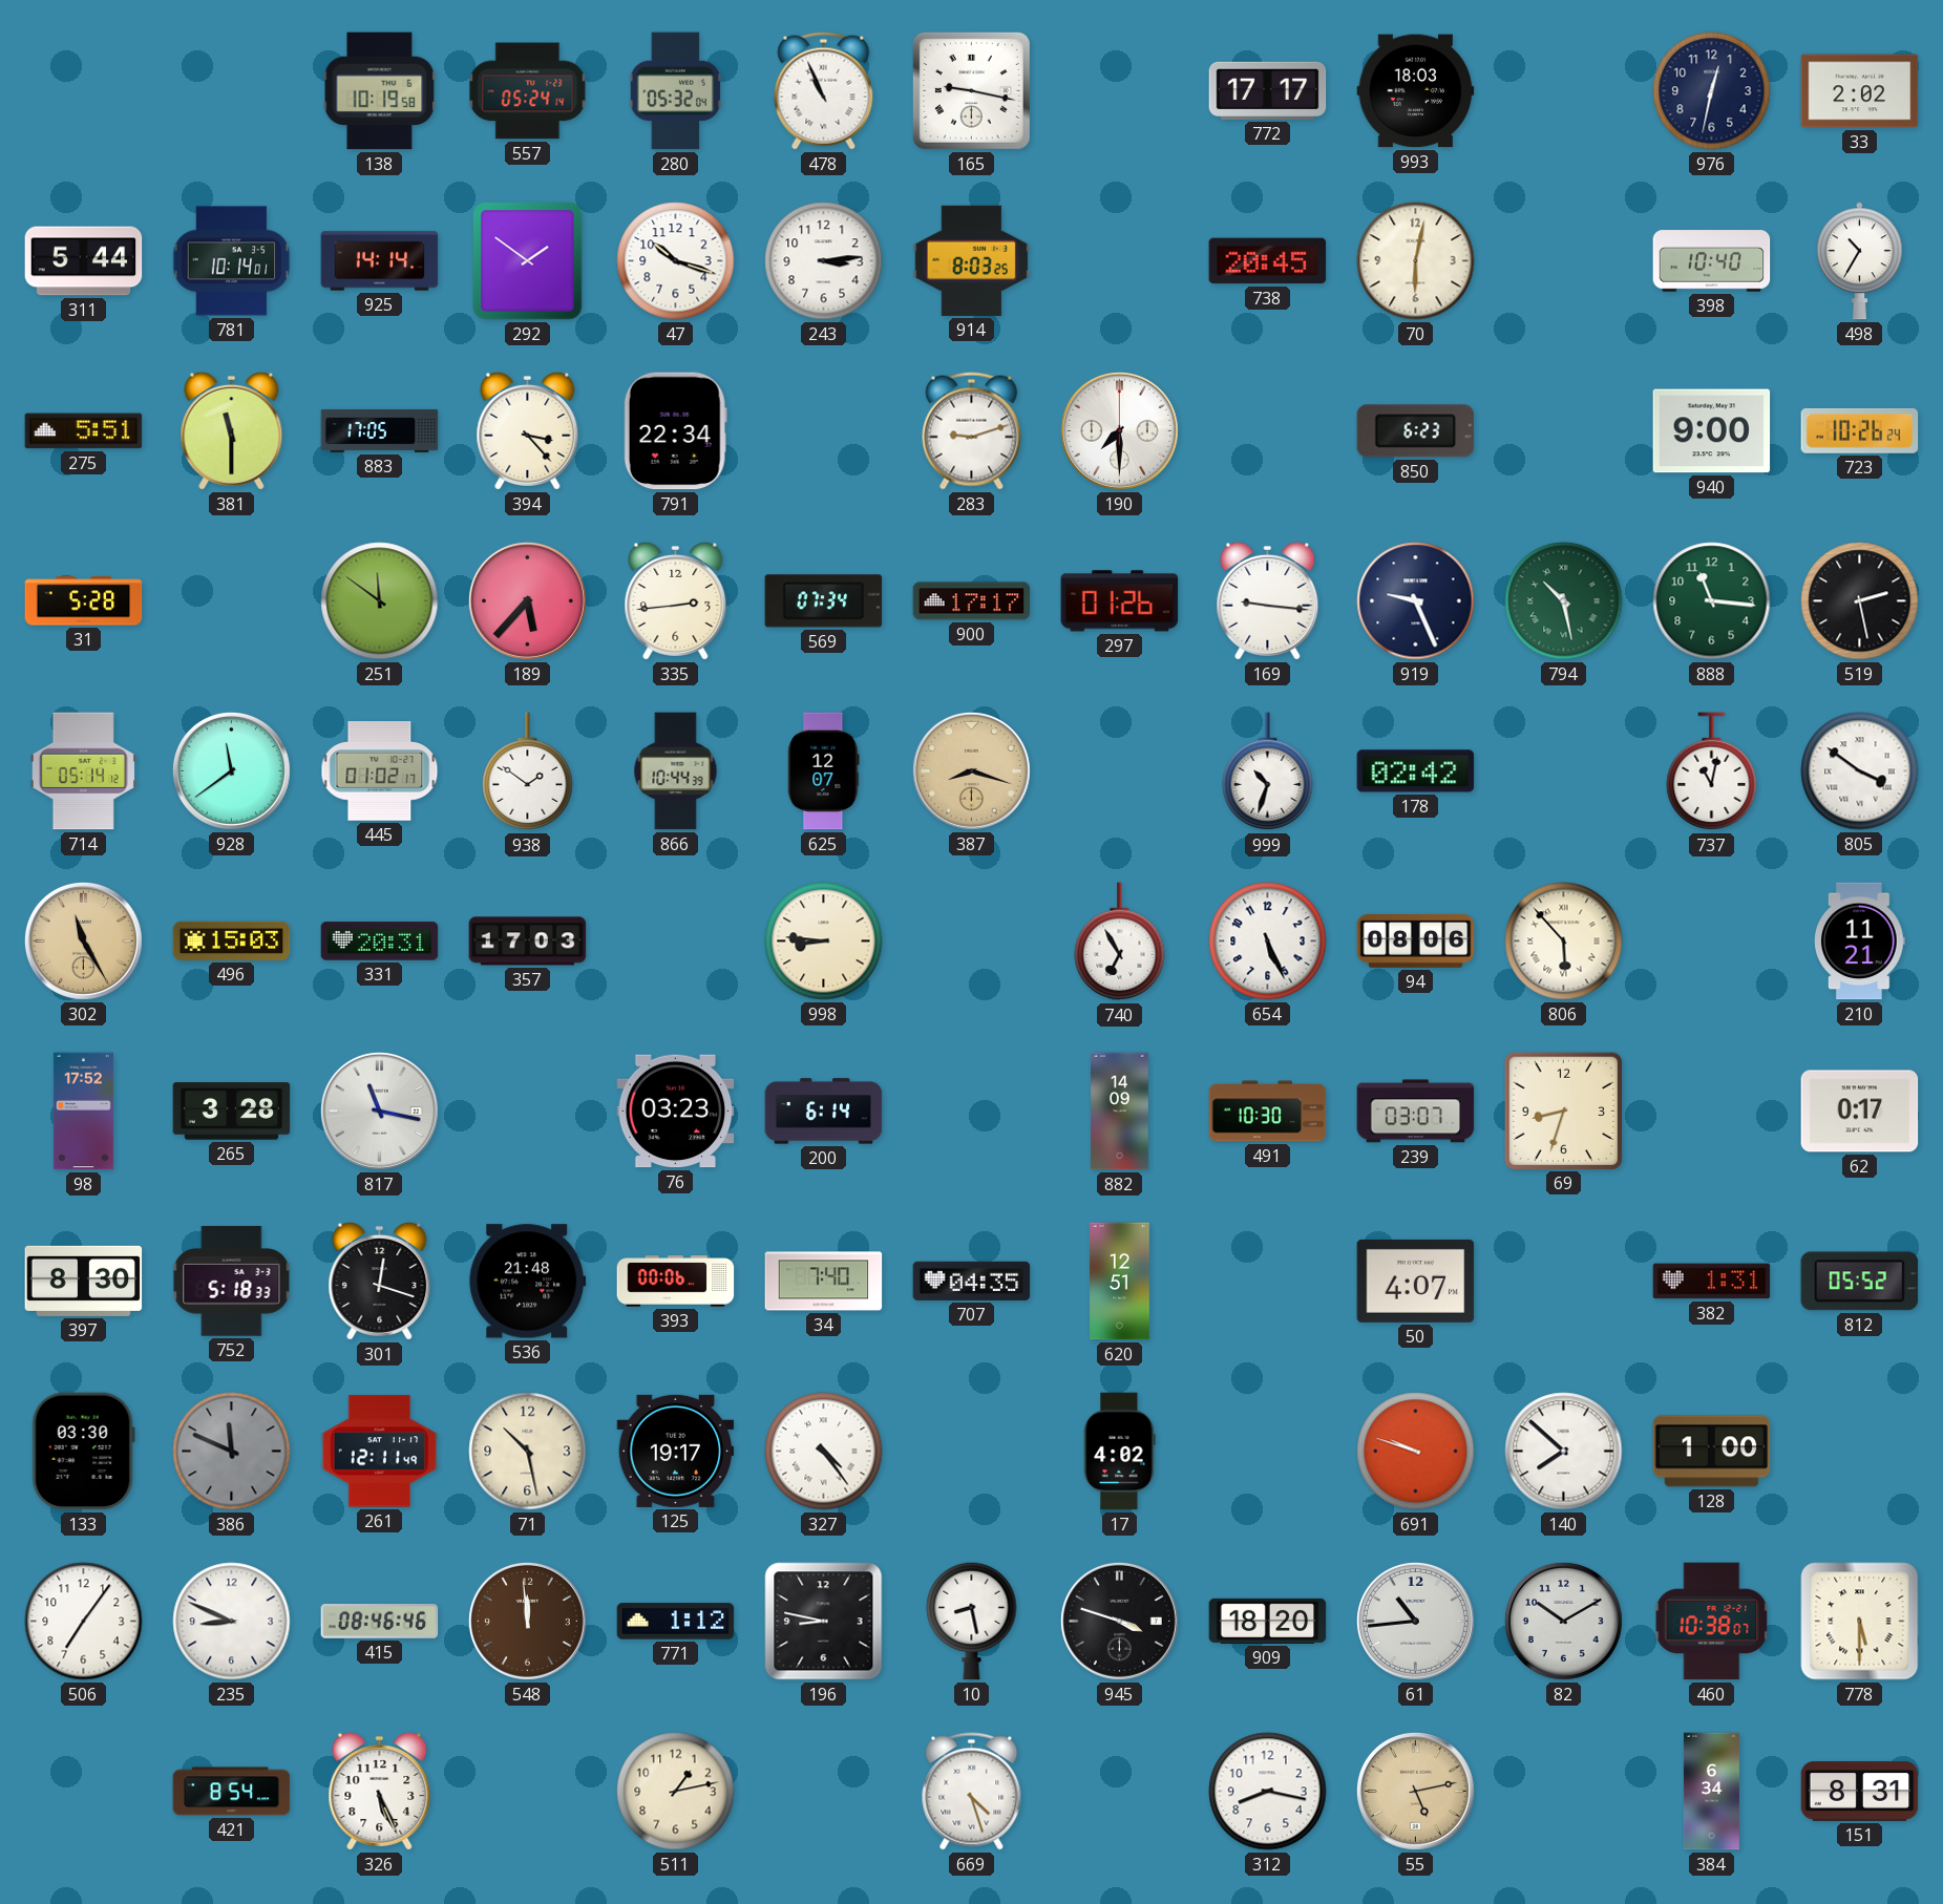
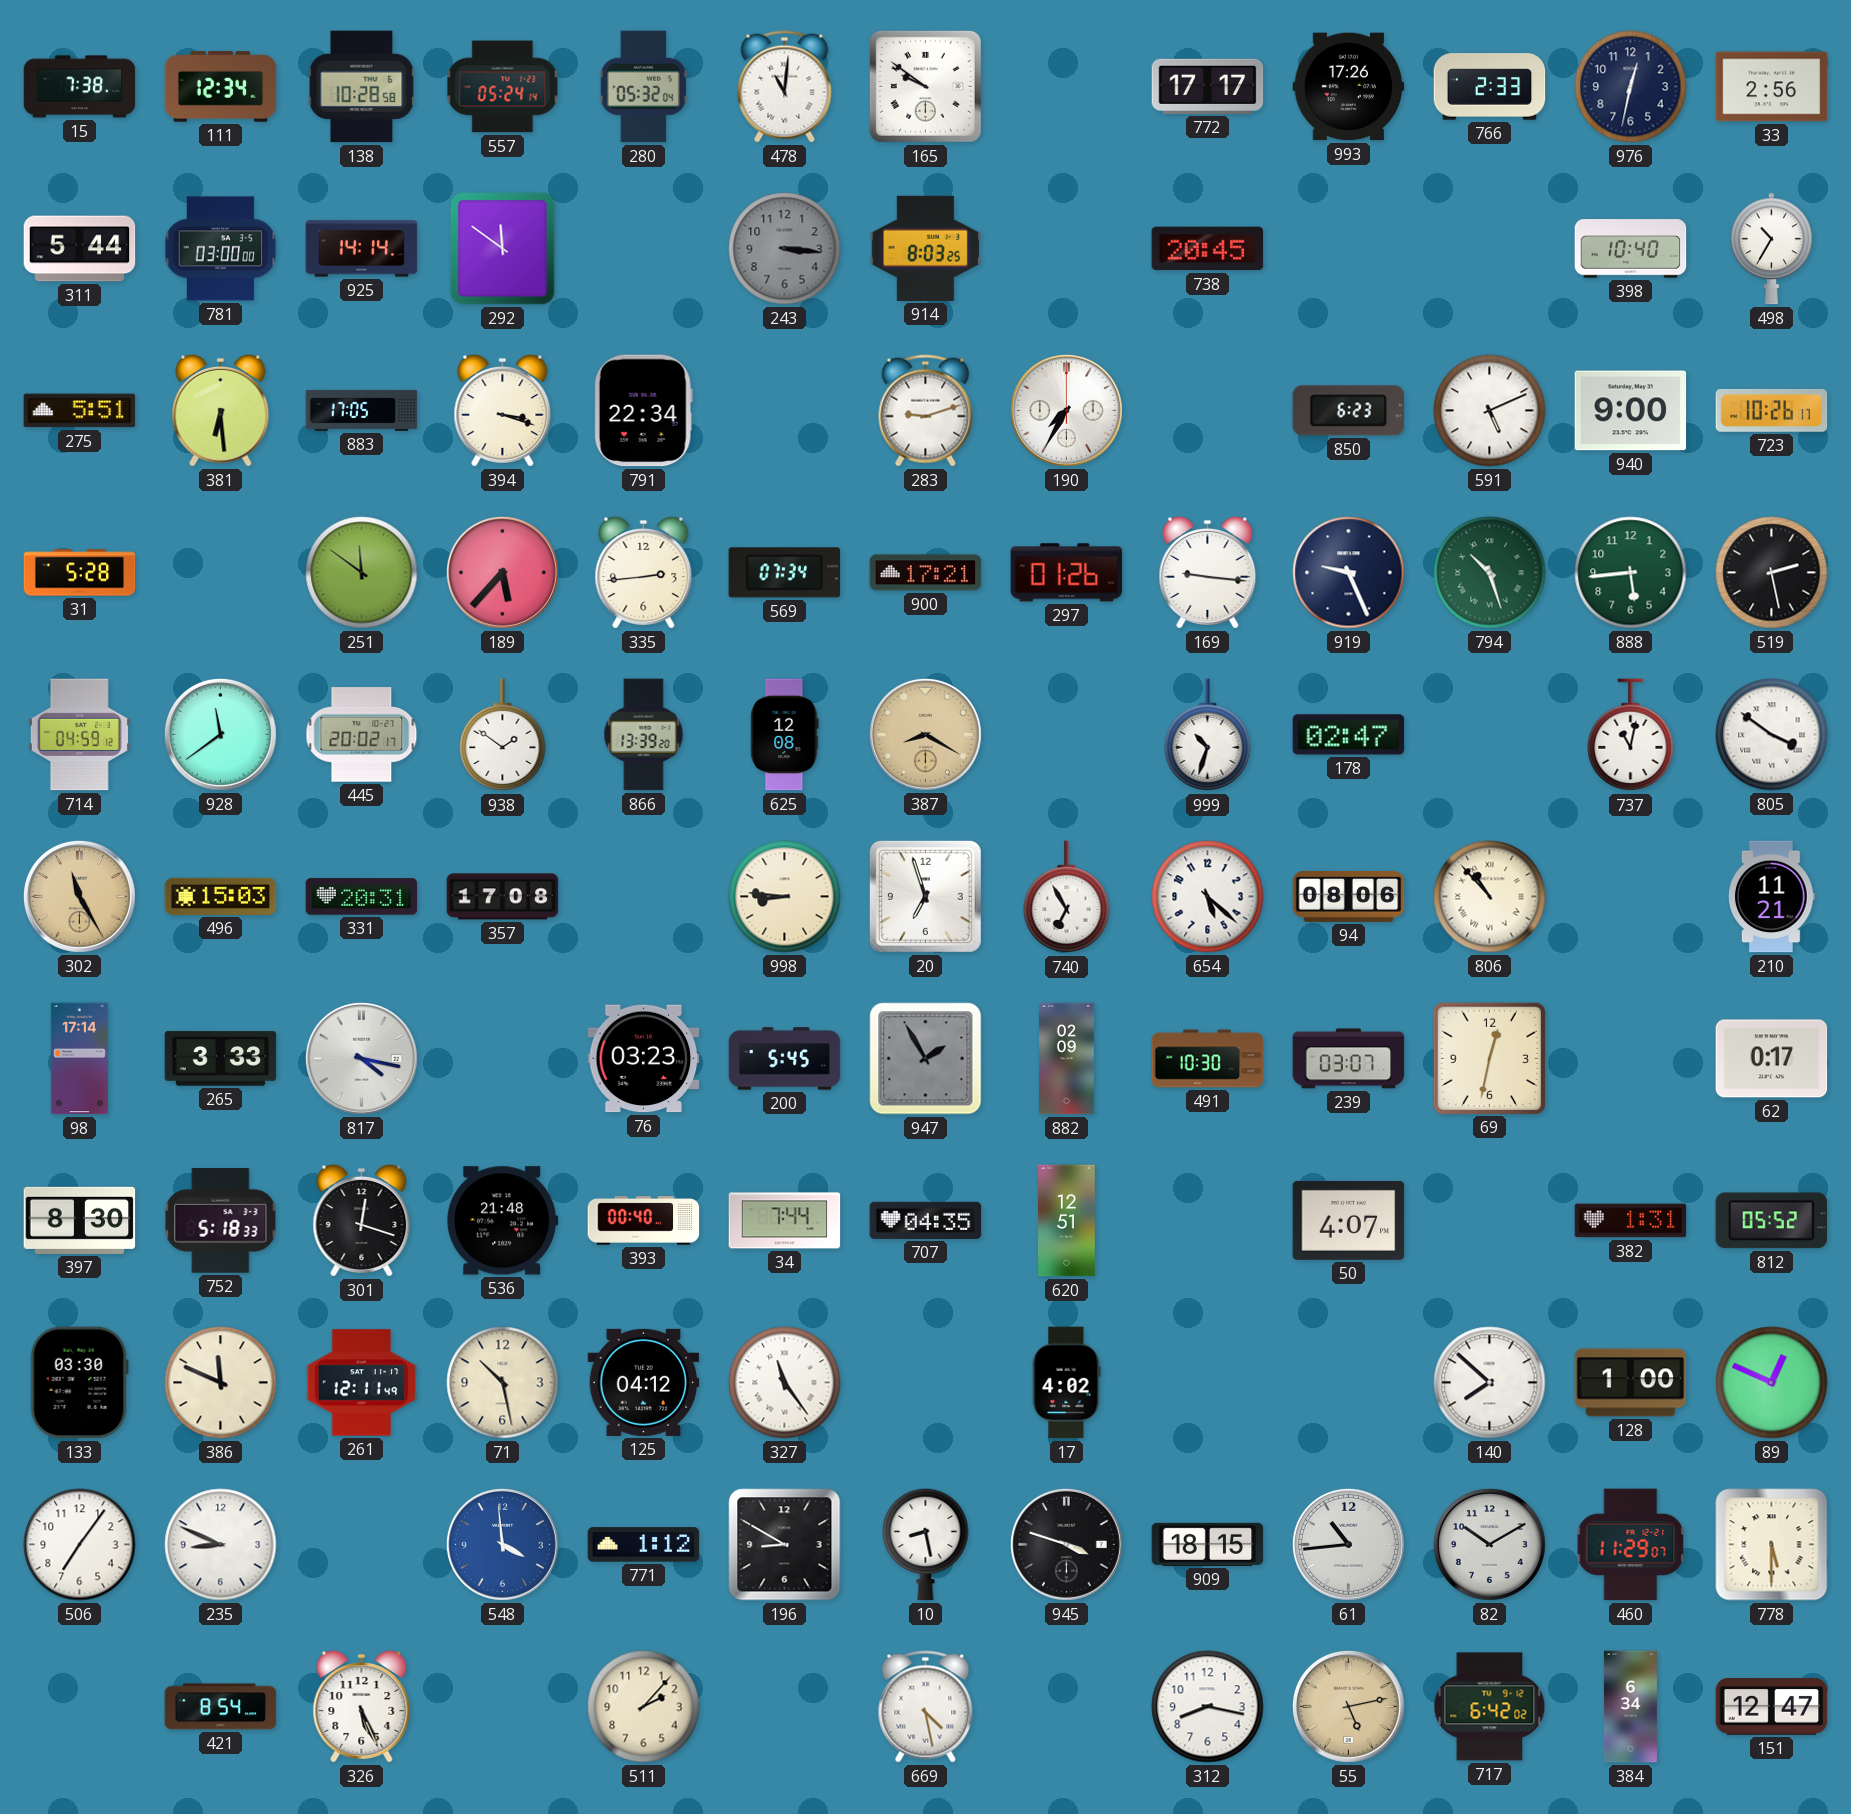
15: none -> 7:38
111: none -> 12:34
138: 10:19 -> 10:28
478: 10:56 -> 11:01
165: 9:17 -> 9:51
993: 18:03 -> 17:26
766: none -> 2:33
33: 2:02 -> 2:56
781: 10:14 -> 03:00
292: 1:51 -> 11:51
47: 10:18 -> none
243: 3:14 -> 3:16
243 dial: white -> grey
70: 6:02 -> none
381: 11:30 -> 6:29
394: 3:23 -> 3:18
190: 7:30 -> 7:35
591: none -> 5:11
723: 10:26:24 -> 10:26:17
900: 17:17 -> 17:21
794: 10:28 -> 10:27
888: 11:16 -> 5:44
714: 05:14 -> 04:59
445: 01:02 -> 20:02
866: 10:44 -> 13:39
625: 12:07 -> 12:08
387: 8:18 -> 8:20
178: 02:42 -> 02:47
357: 17:03 -> 17:08
20: none -> 6:57
654: 5:26 -> 5:22
806: 5:53 -> 10:53
98: 17:52 -> 17:14
265: 3:28 -> 3:33
817: 11:17 -> 4:17
200: 6:14 -> 5:45
947: none -> 1:55
882: 14:09 -> 02:09
69: 8:33 -> 12:32
393: 00:06 -> 00:40
34: 7:40 -> 7:44
386 dial: grey -> cream
125: 19:17 -> 04:12
327: 4:24 -> 11:24
691: 9:48 -> none
89: none -> 12:49
415: 08:46 -> none
548: 11:59 -> 3:59
548 dial: brown -> blue
196: 8:47 -> 8:50
909: 18:20 -> 18:15
460: 10:38 -> 11:29
511: 1:13 -> 2:07
669: 4:27 -> 4:28
717: none -> 6:42
151: 8:31 -> 12:47
